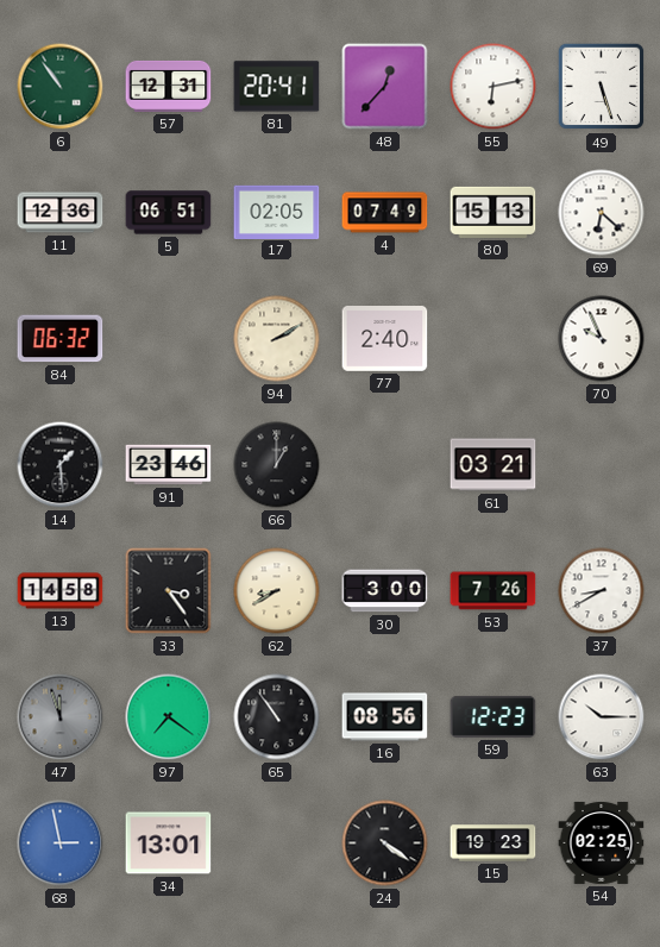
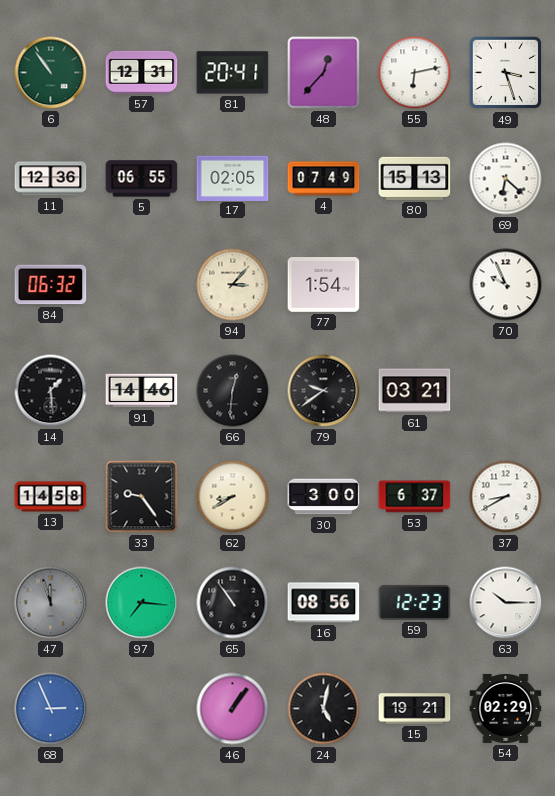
49: 5:27 -> 3:27
5: 06:51 -> 06:55
94: 2:10 -> 3:07
77: 2:40 -> 1:54
91: 23:46 -> 14:46
66: 1:00 -> 12:31
79: none -> 9:39
33: 3:24 -> 9:24
53: 7:26 -> 6:37
97: 7:21 -> 7:16
68: 2:58 -> 2:56
34: 13:01 -> none
46: none -> 1:06
24: 4:21 -> 5:02
15: 19:23 -> 19:21
54: 02:25 -> 02:29
